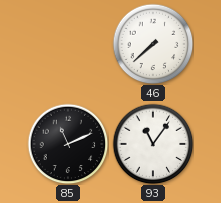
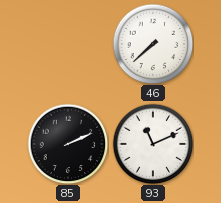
85: 11:11 -> 2:11
93: 11:06 -> 11:11
